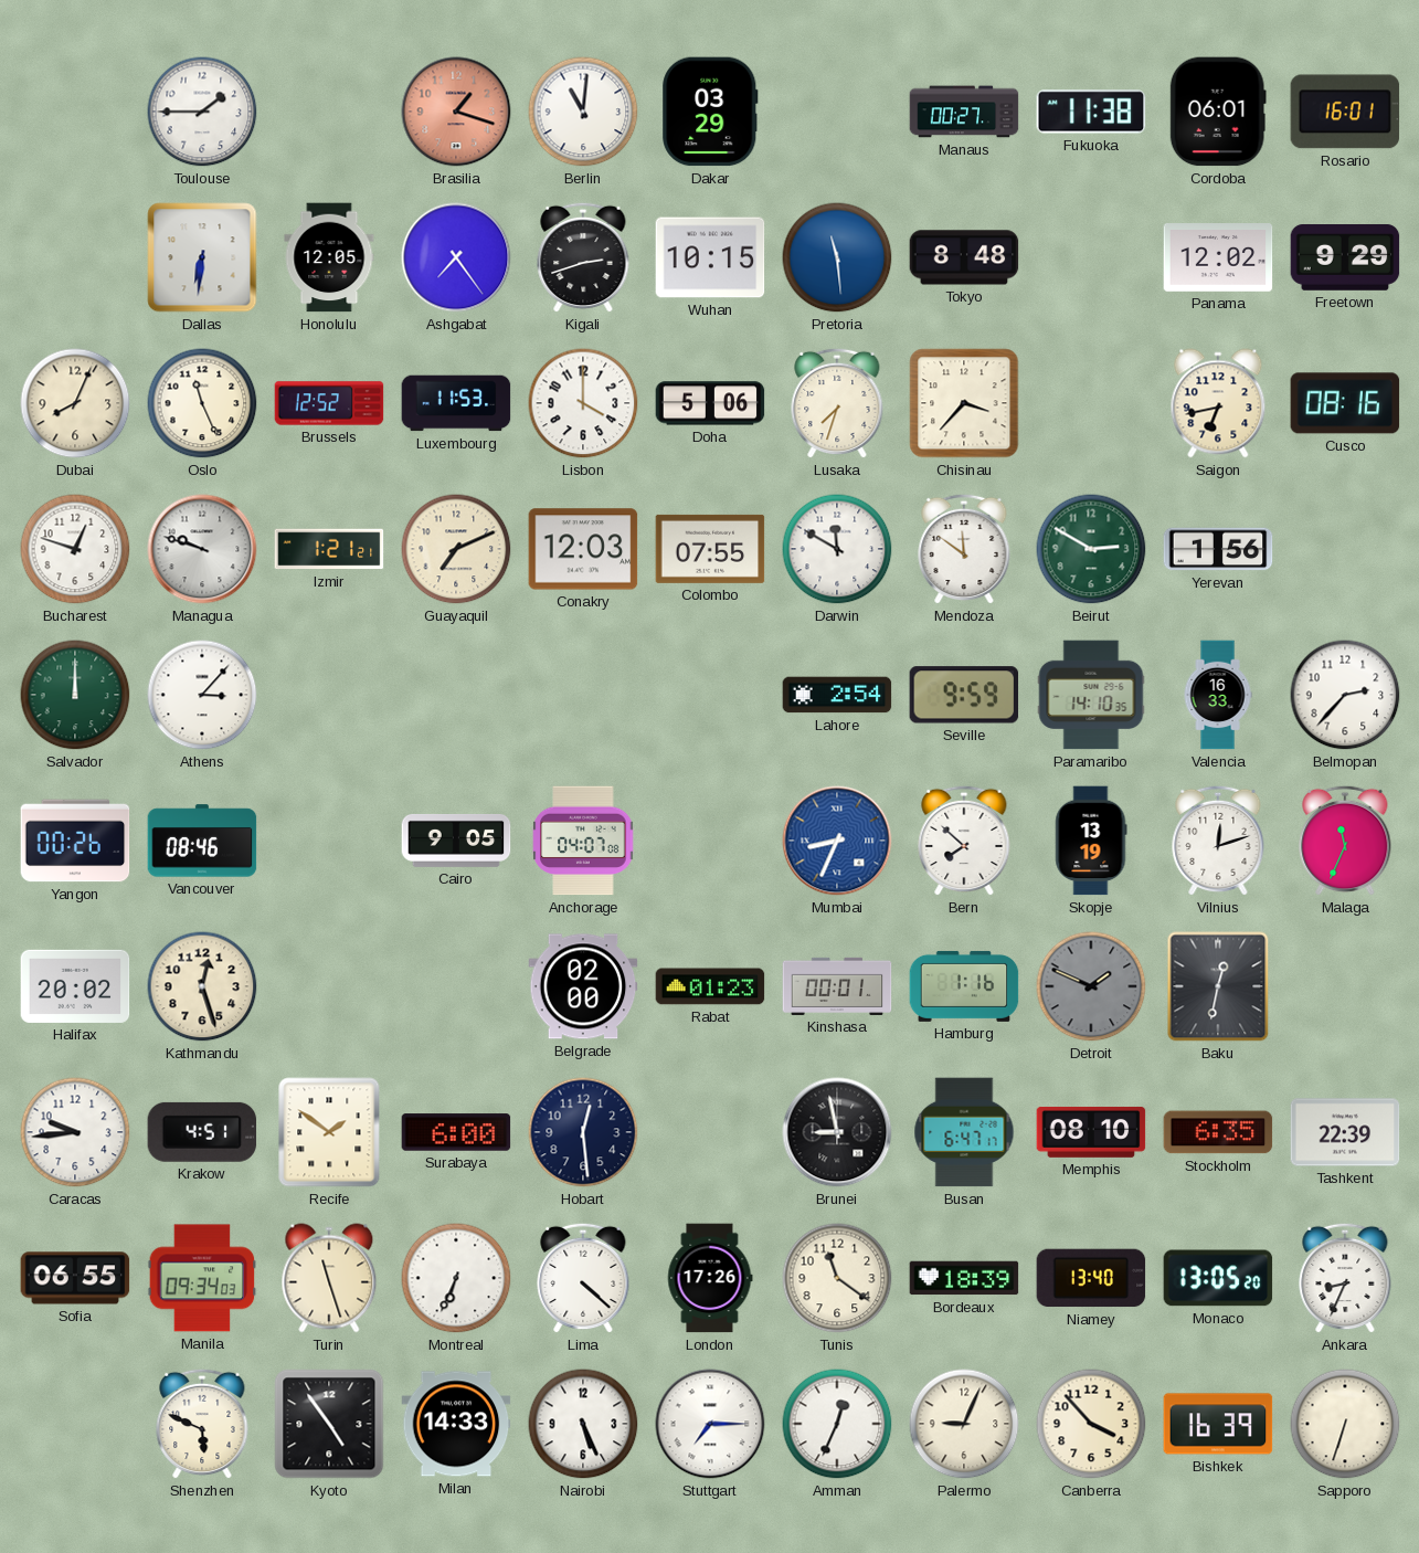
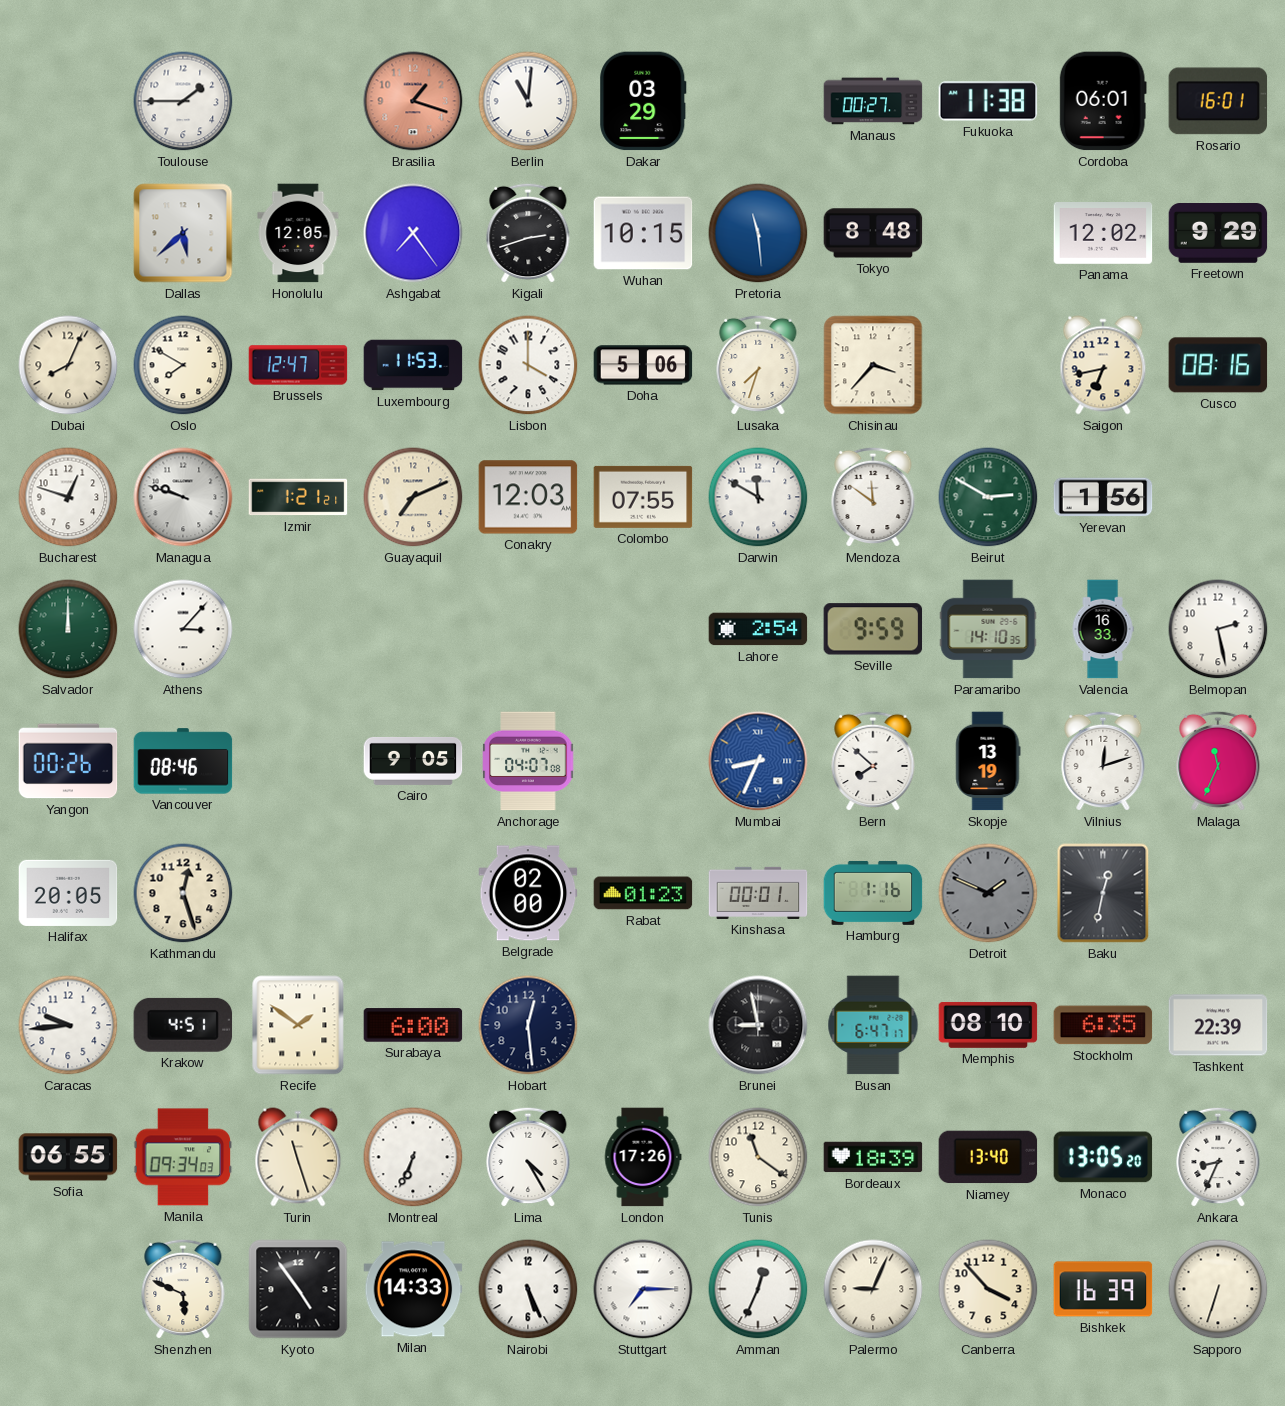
Dallas: 6:31 -> 5:38
Oslo: 11:26 -> 7:50
Brussels: 12:52 -> 12:47
Belmopan: 2:37 -> 2:28
Halifax: 20:02 -> 20:05
Lima: 4:22 -> 4:25
